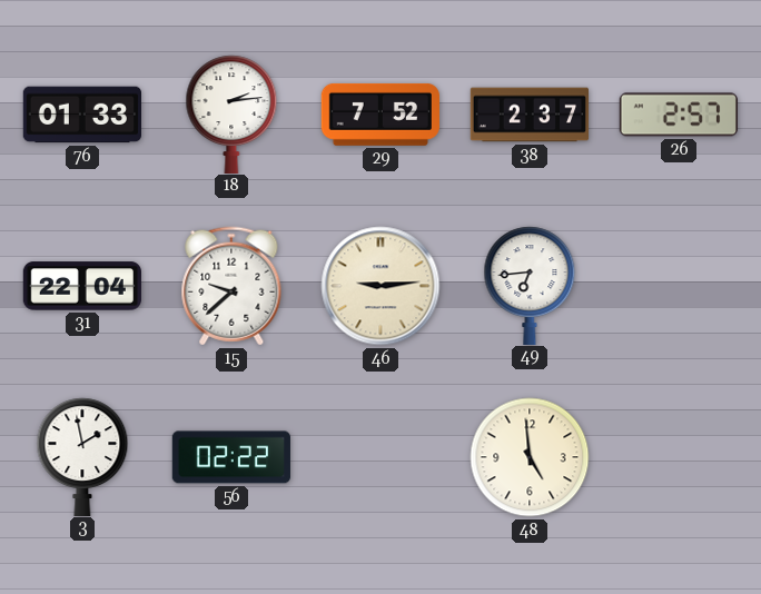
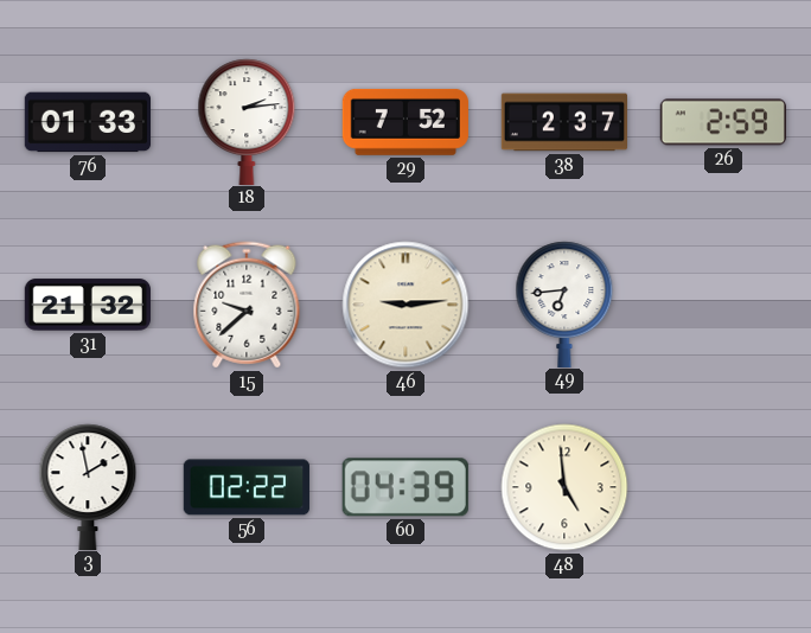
26: 2:57 -> 2:59
31: 22:04 -> 21:32
60: none -> 04:39
